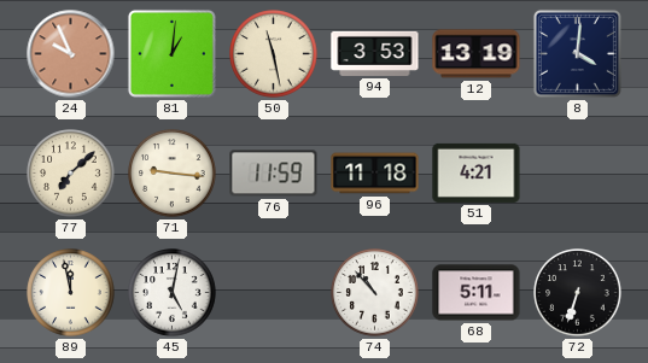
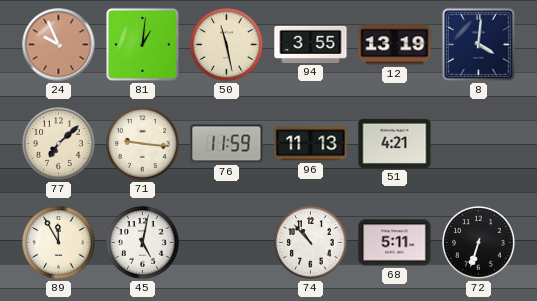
94: 3:53 -> 3:55
96: 11:18 -> 11:13
89: 11:58 -> 11:55
